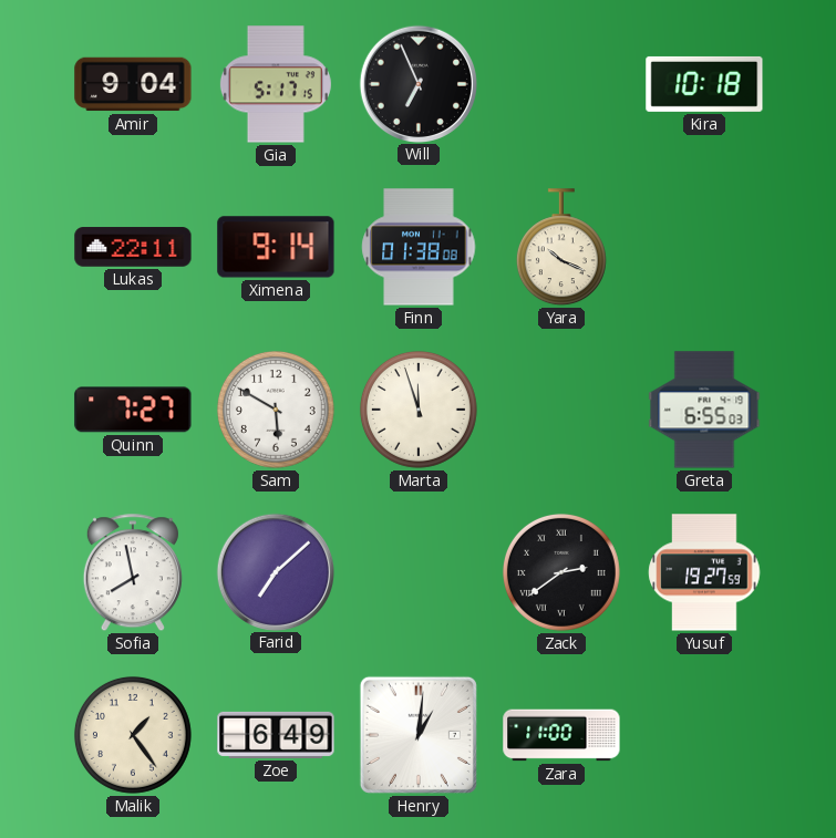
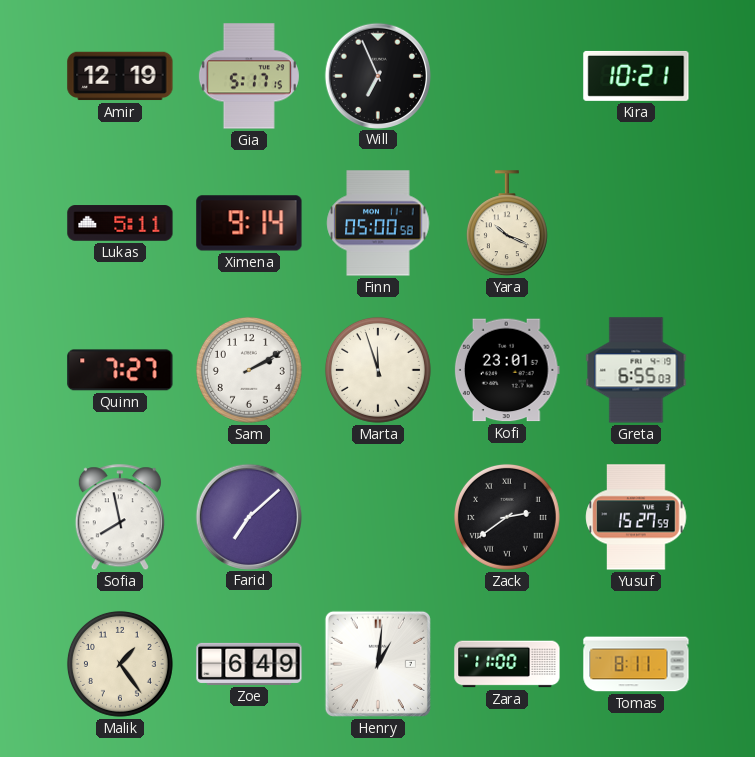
Amir: 9:04 -> 12:19
Kira: 10:18 -> 10:21
Lukas: 22:11 -> 5:11
Finn: 01:38 -> 05:00
Sam: 5:50 -> 2:10
Kofi: none -> 23:01
Yusuf: 19:27 -> 15:27
Tomas: none -> 8:11
